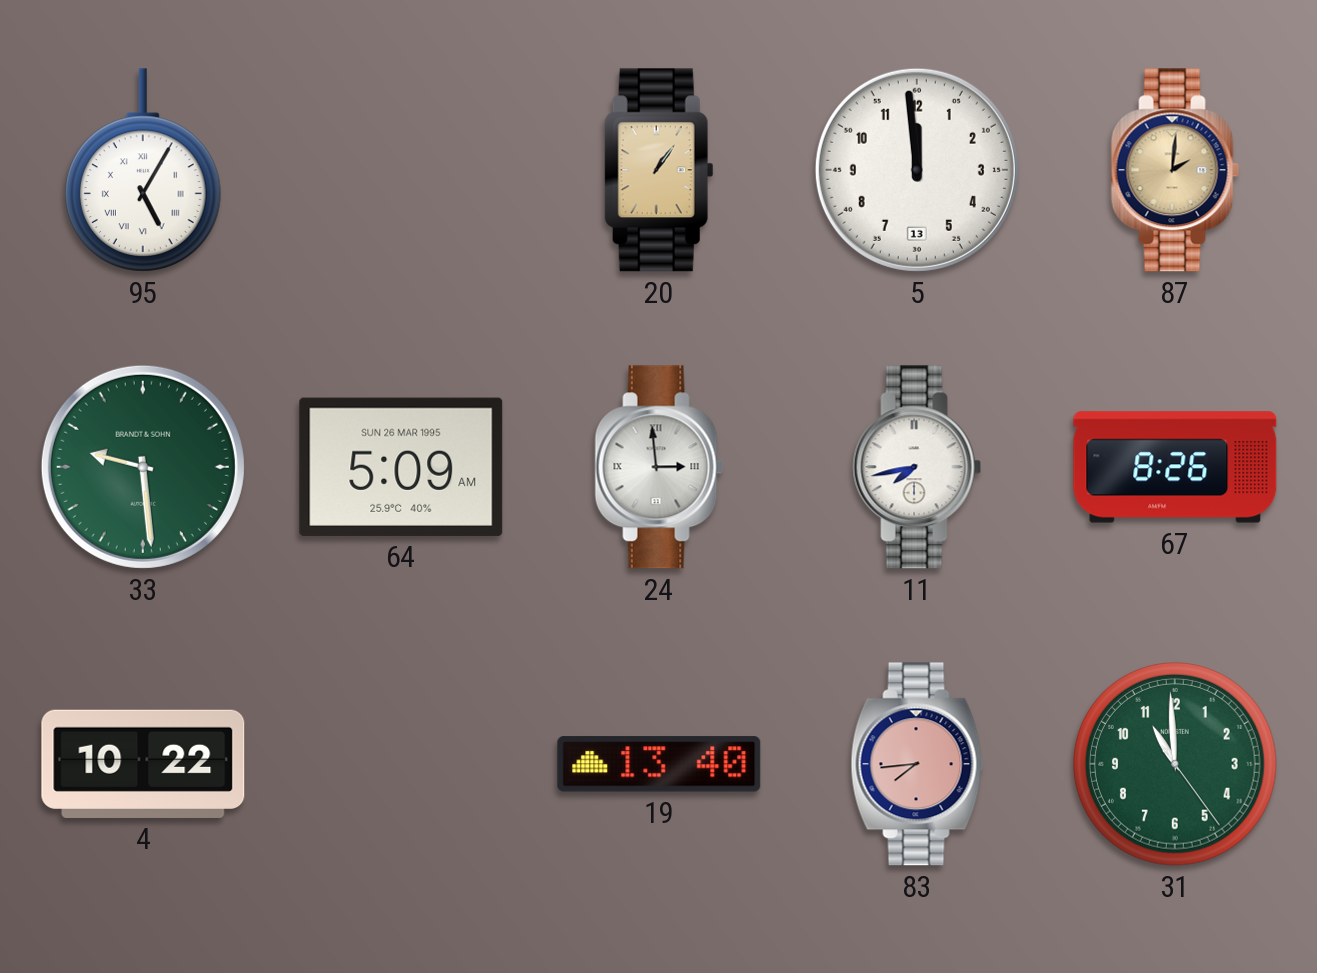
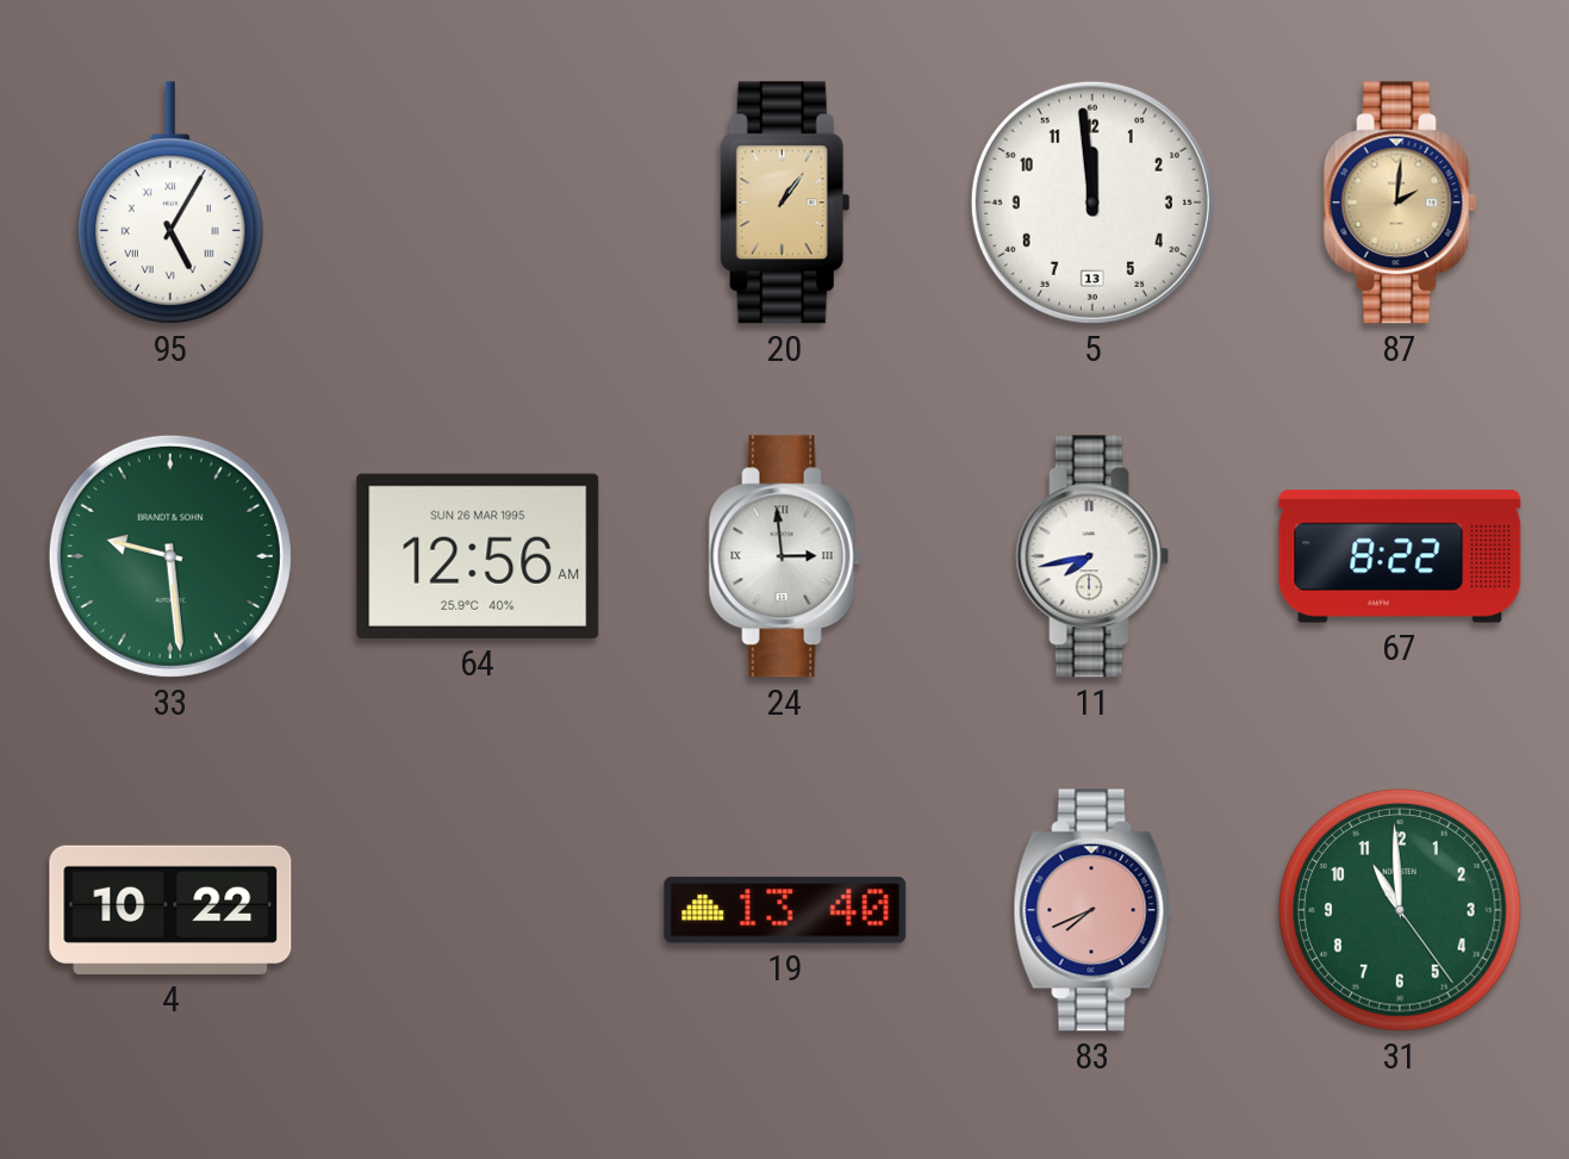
64: 5:09 -> 12:56
67: 8:26 -> 8:22
83: 7:44 -> 7:41
